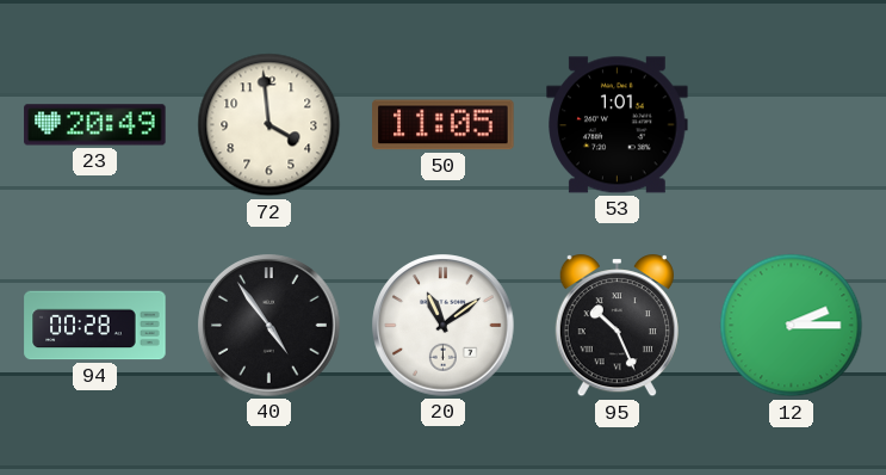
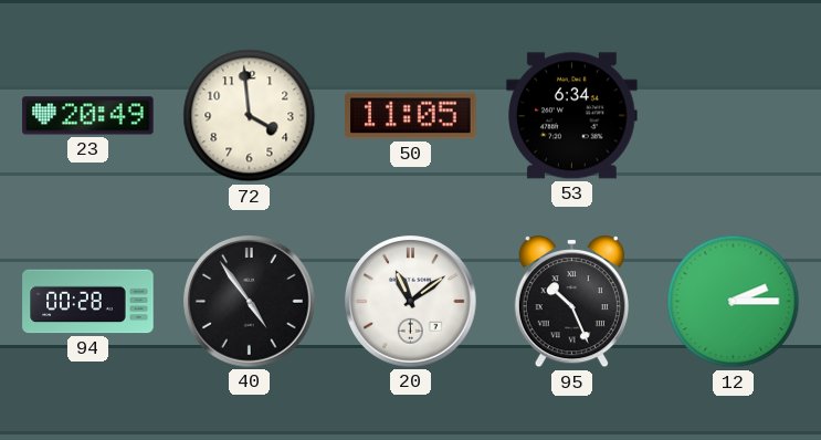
53: 1:01 -> 6:34
